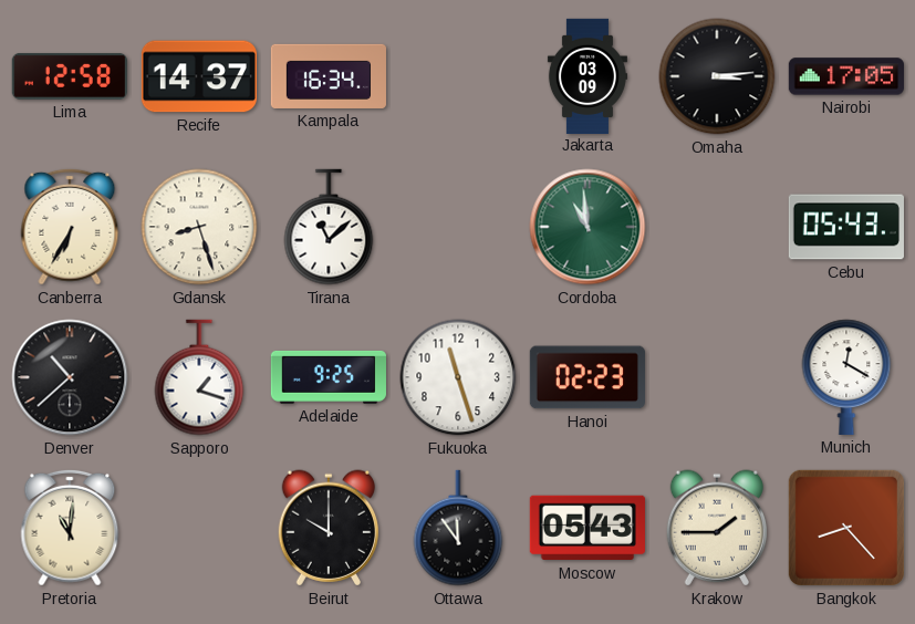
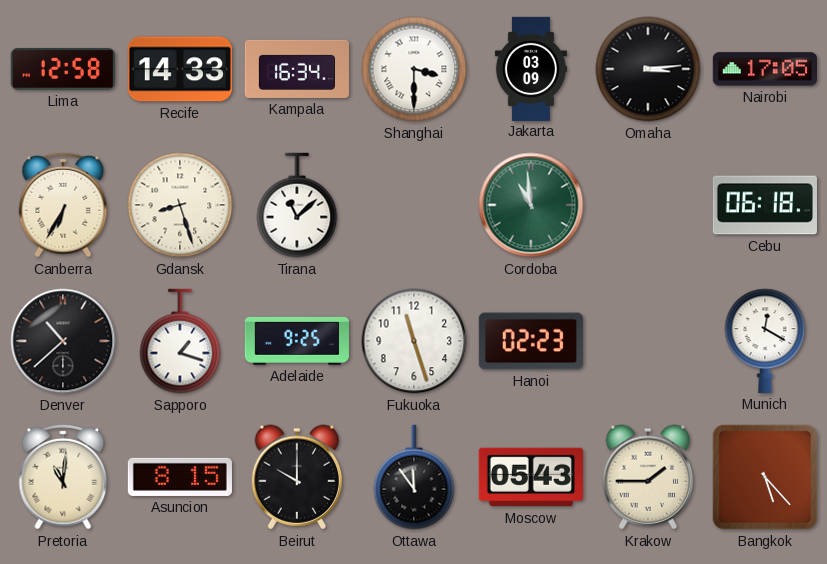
Recife: 14:37 -> 14:33
Shanghai: none -> 3:30
Cebu: 05:43 -> 06:18
Asuncion: none -> 8:15
Bangkok: 8:23 -> 5:23
